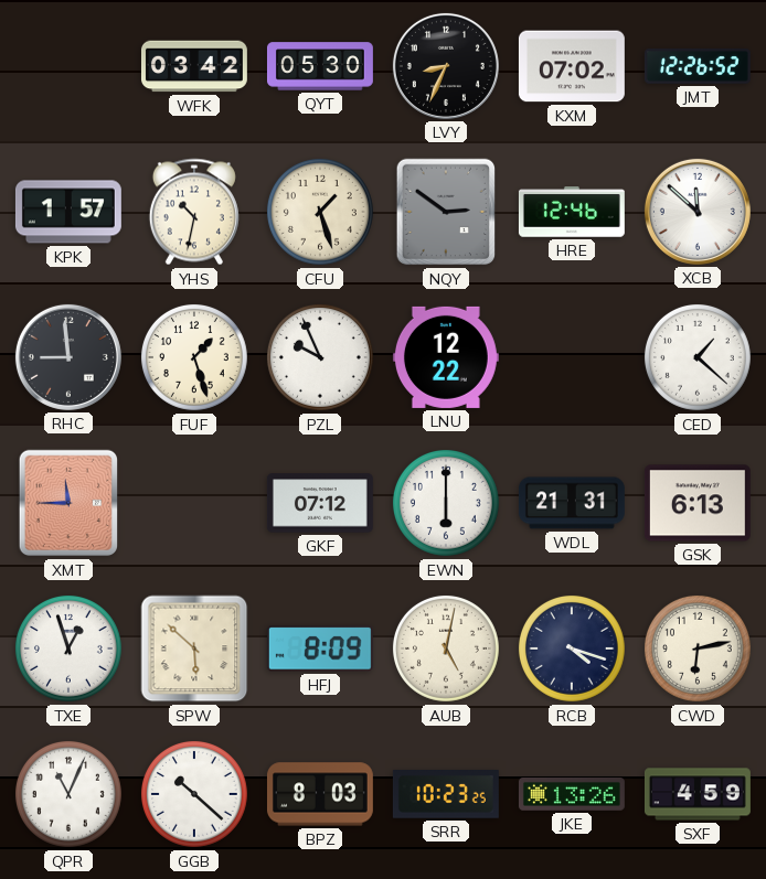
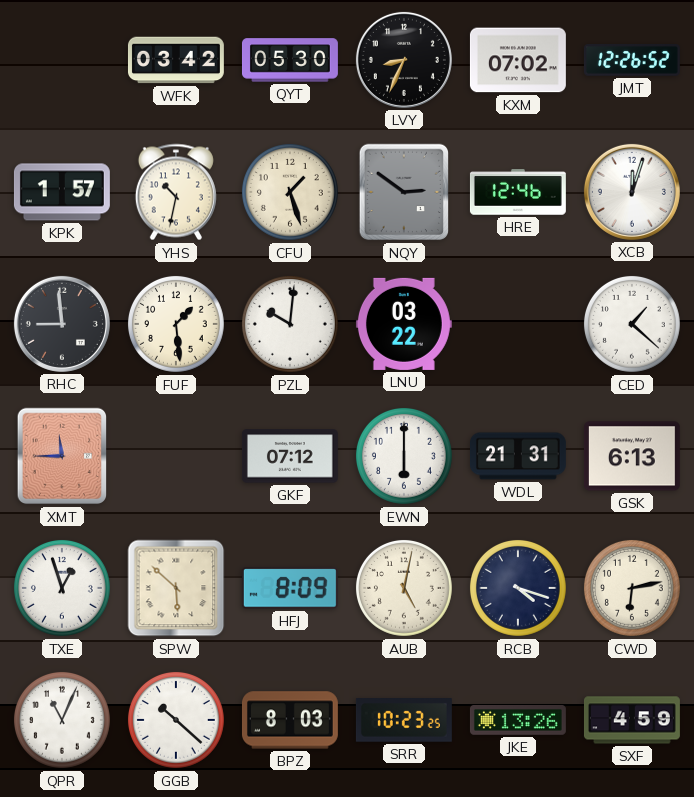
XCB: 11:52 -> 12:03
FUF: 1:27 -> 1:29
PZL: 9:56 -> 10:01
LNU: 12:22 -> 03:22
